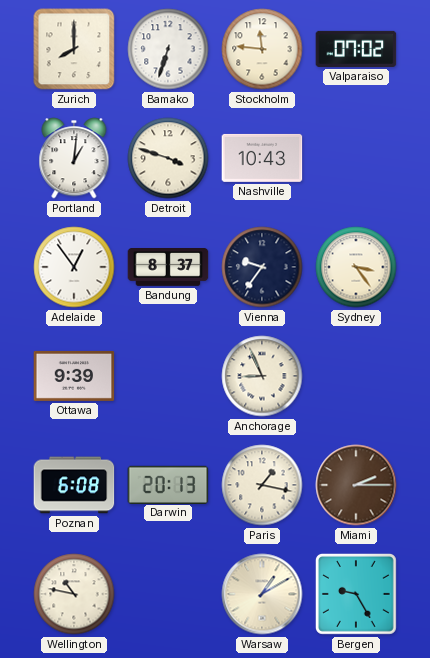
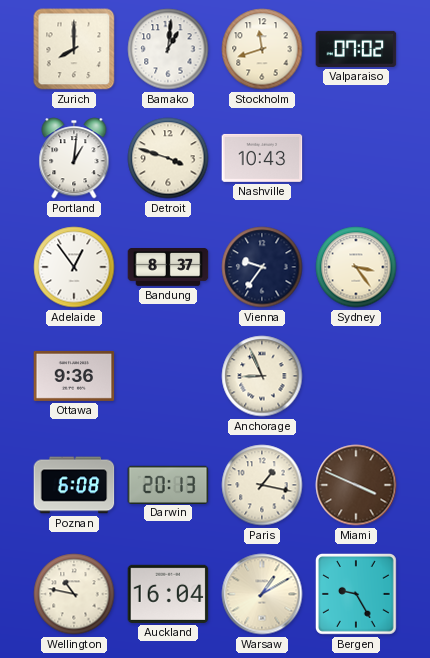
Bamako: 6:33 -> 1:01
Stockholm: 11:46 -> 11:42
Ottawa: 9:39 -> 9:36
Miami: 2:15 -> 3:49
Auckland: none -> 16:04
